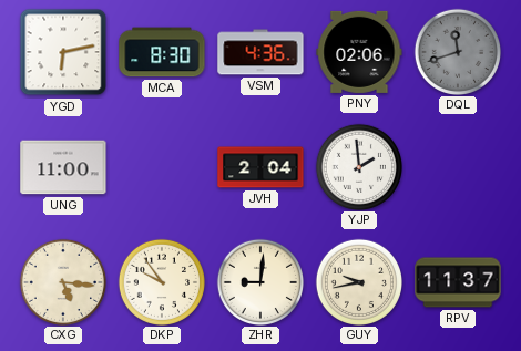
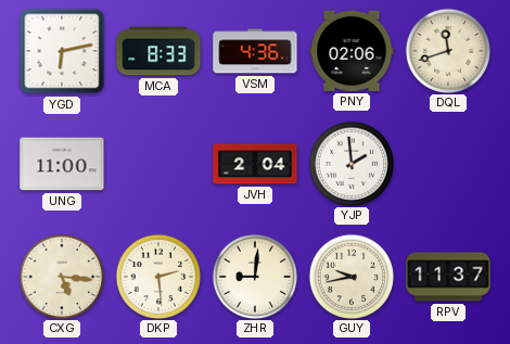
MCA: 8:30 -> 8:33
DQL dial: grey -> cream
DKP: 9:54 -> 2:29
